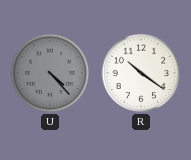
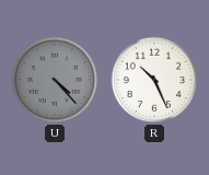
R: 10:21 -> 10:26
